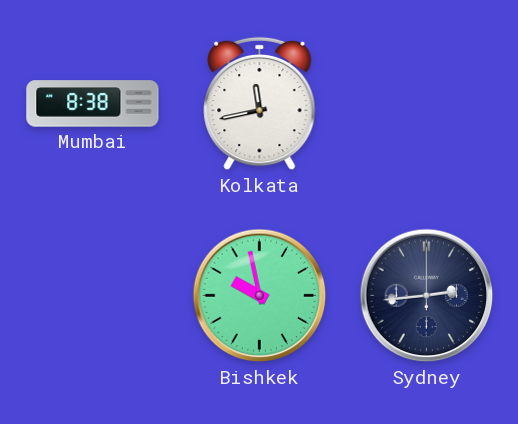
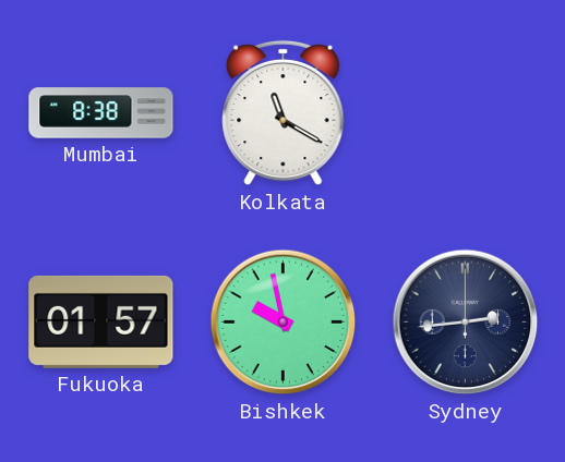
Kolkata: 11:43 -> 11:20
Fukuoka: none -> 01:57
